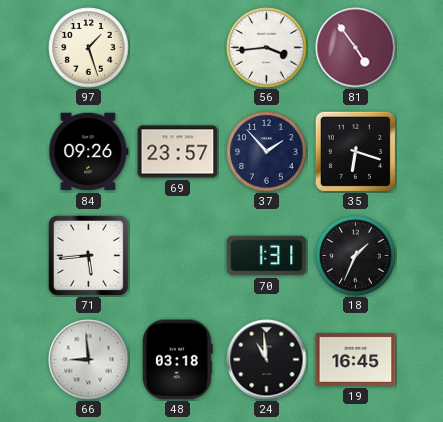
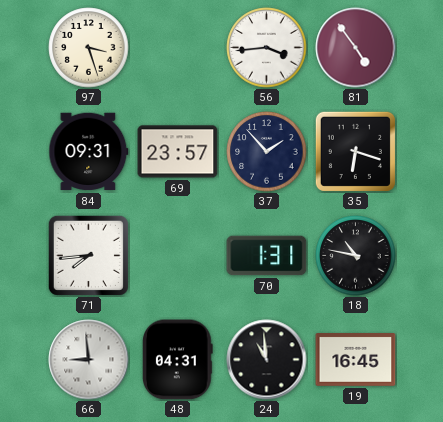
97: 1:27 -> 3:27
84: 09:26 -> 09:31
71: 5:44 -> 7:44
18: 1:34 -> 10:47
48: 03:18 -> 04:31
